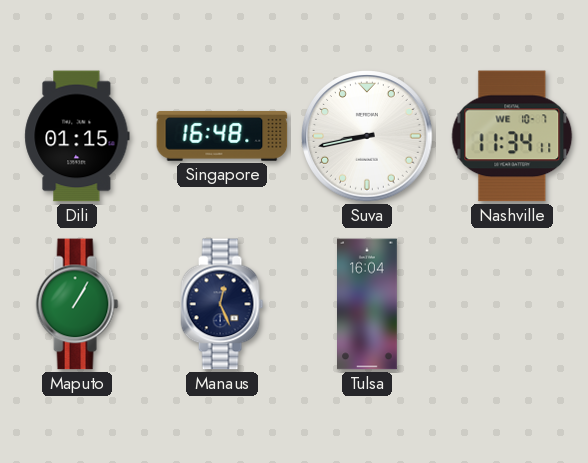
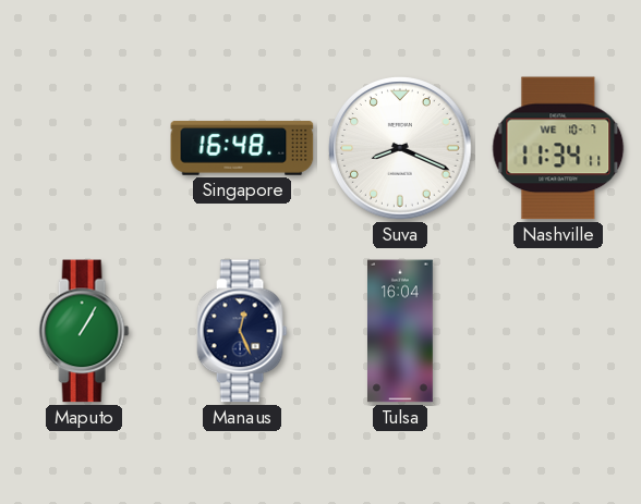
Dili: 01:15 -> none
Suva: 8:43 -> 8:19
